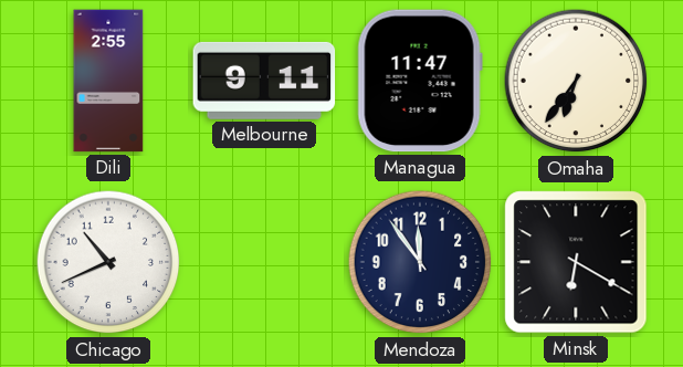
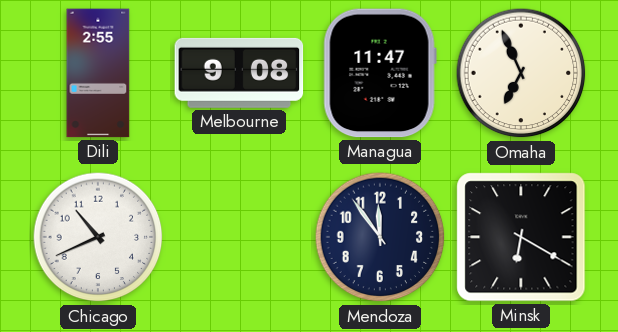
Melbourne: 9:11 -> 9:08
Omaha: 6:36 -> 6:56
